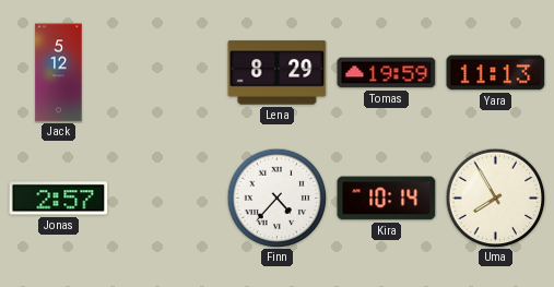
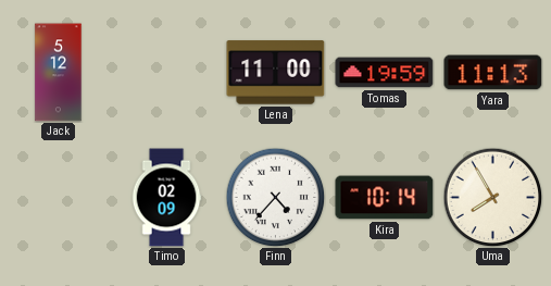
Lena: 8:29 -> 11:00
Jonas: 2:57 -> none
Timo: none -> 02:09
